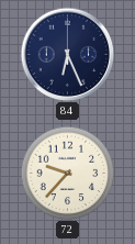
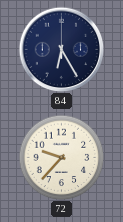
84: 6:26 -> 6:25
